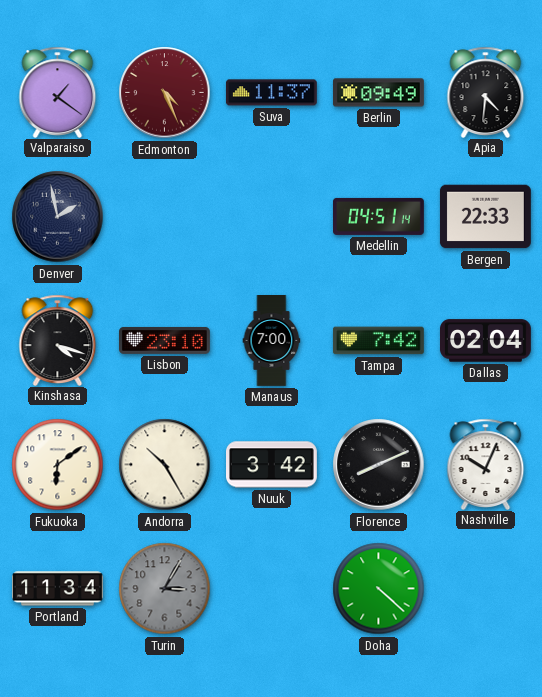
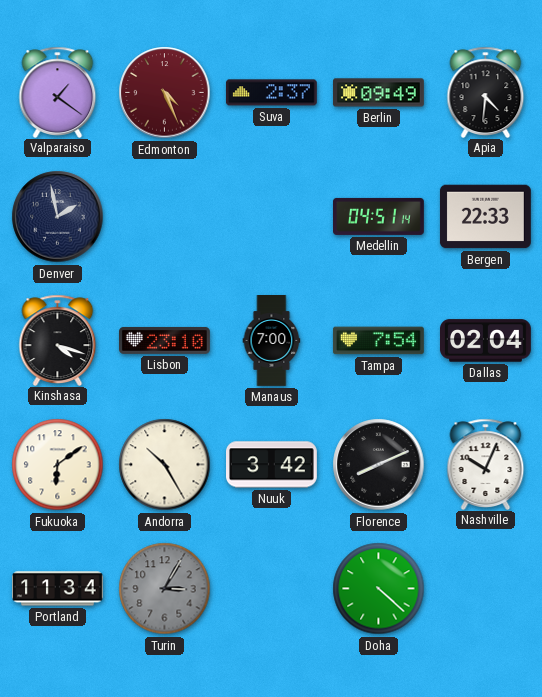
Suva: 11:37 -> 2:37
Tampa: 7:42 -> 7:54
